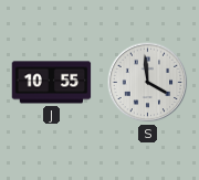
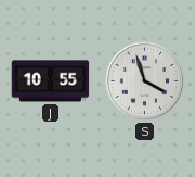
S: 3:59 -> 3:57
